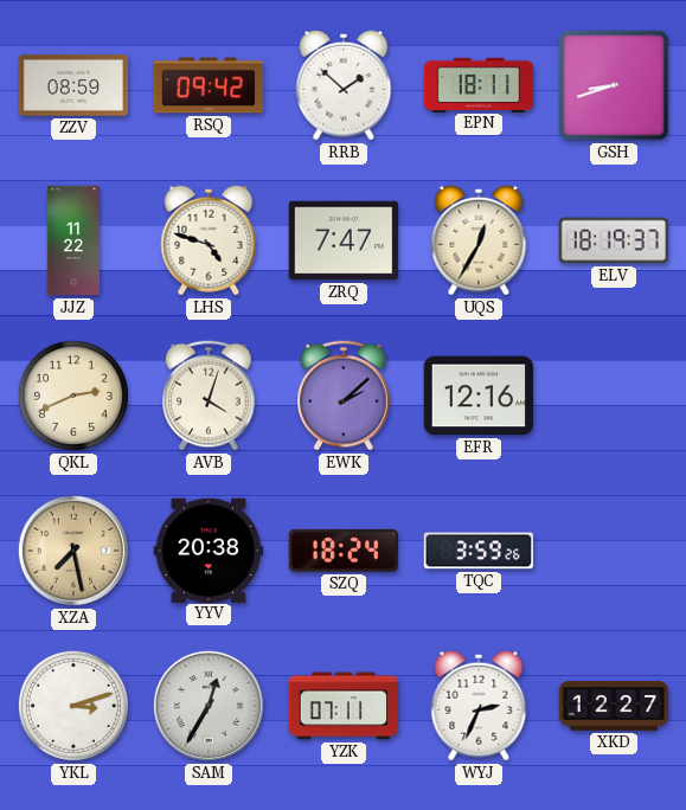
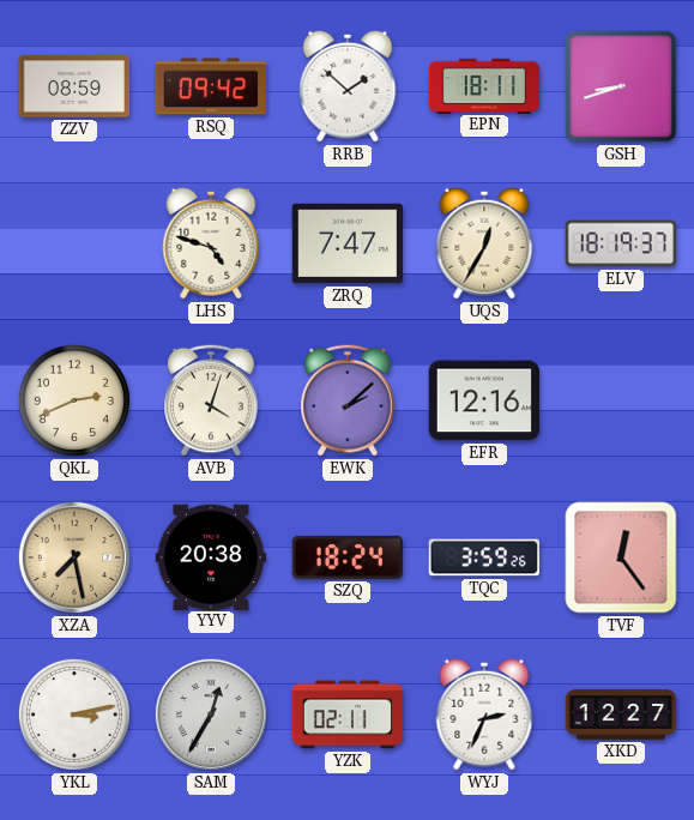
JJZ: 11:22 -> none
TVF: none -> 12:24
YKL: 3:12 -> 3:13
YZK: 07:11 -> 02:11
